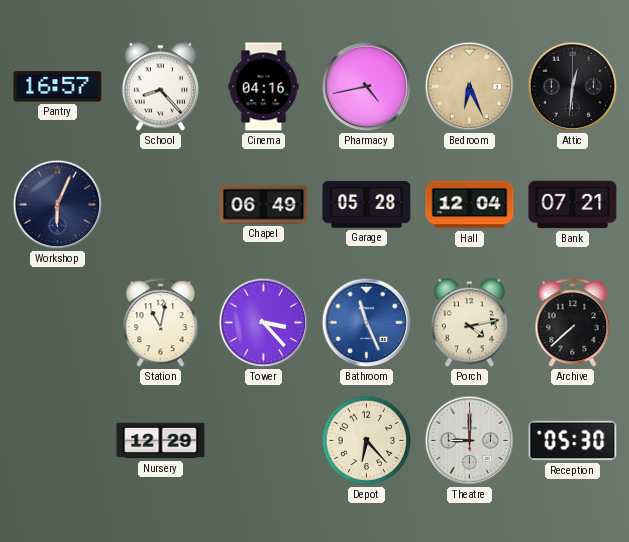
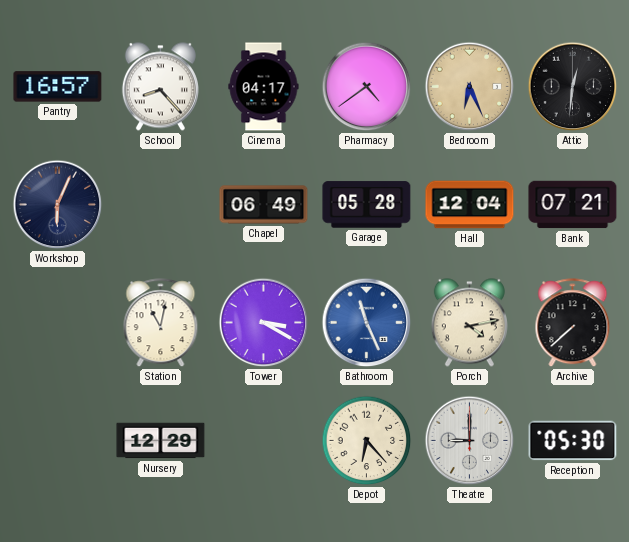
Cinema: 04:16 -> 04:17
Pharmacy: 4:43 -> 4:39
Tower: 3:23 -> 3:20
